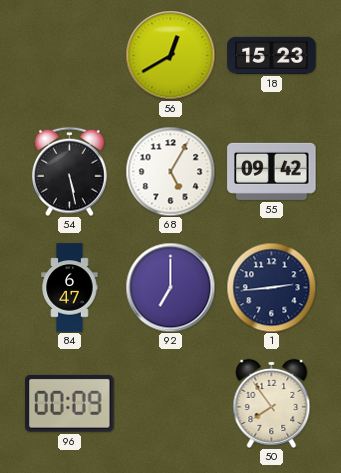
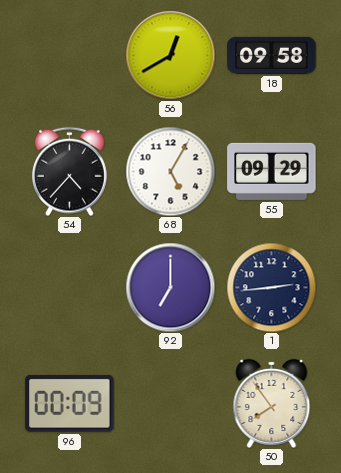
18: 15:23 -> 09:58
54: 5:28 -> 4:37
55: 09:42 -> 09:29
84: 6:47 -> none
